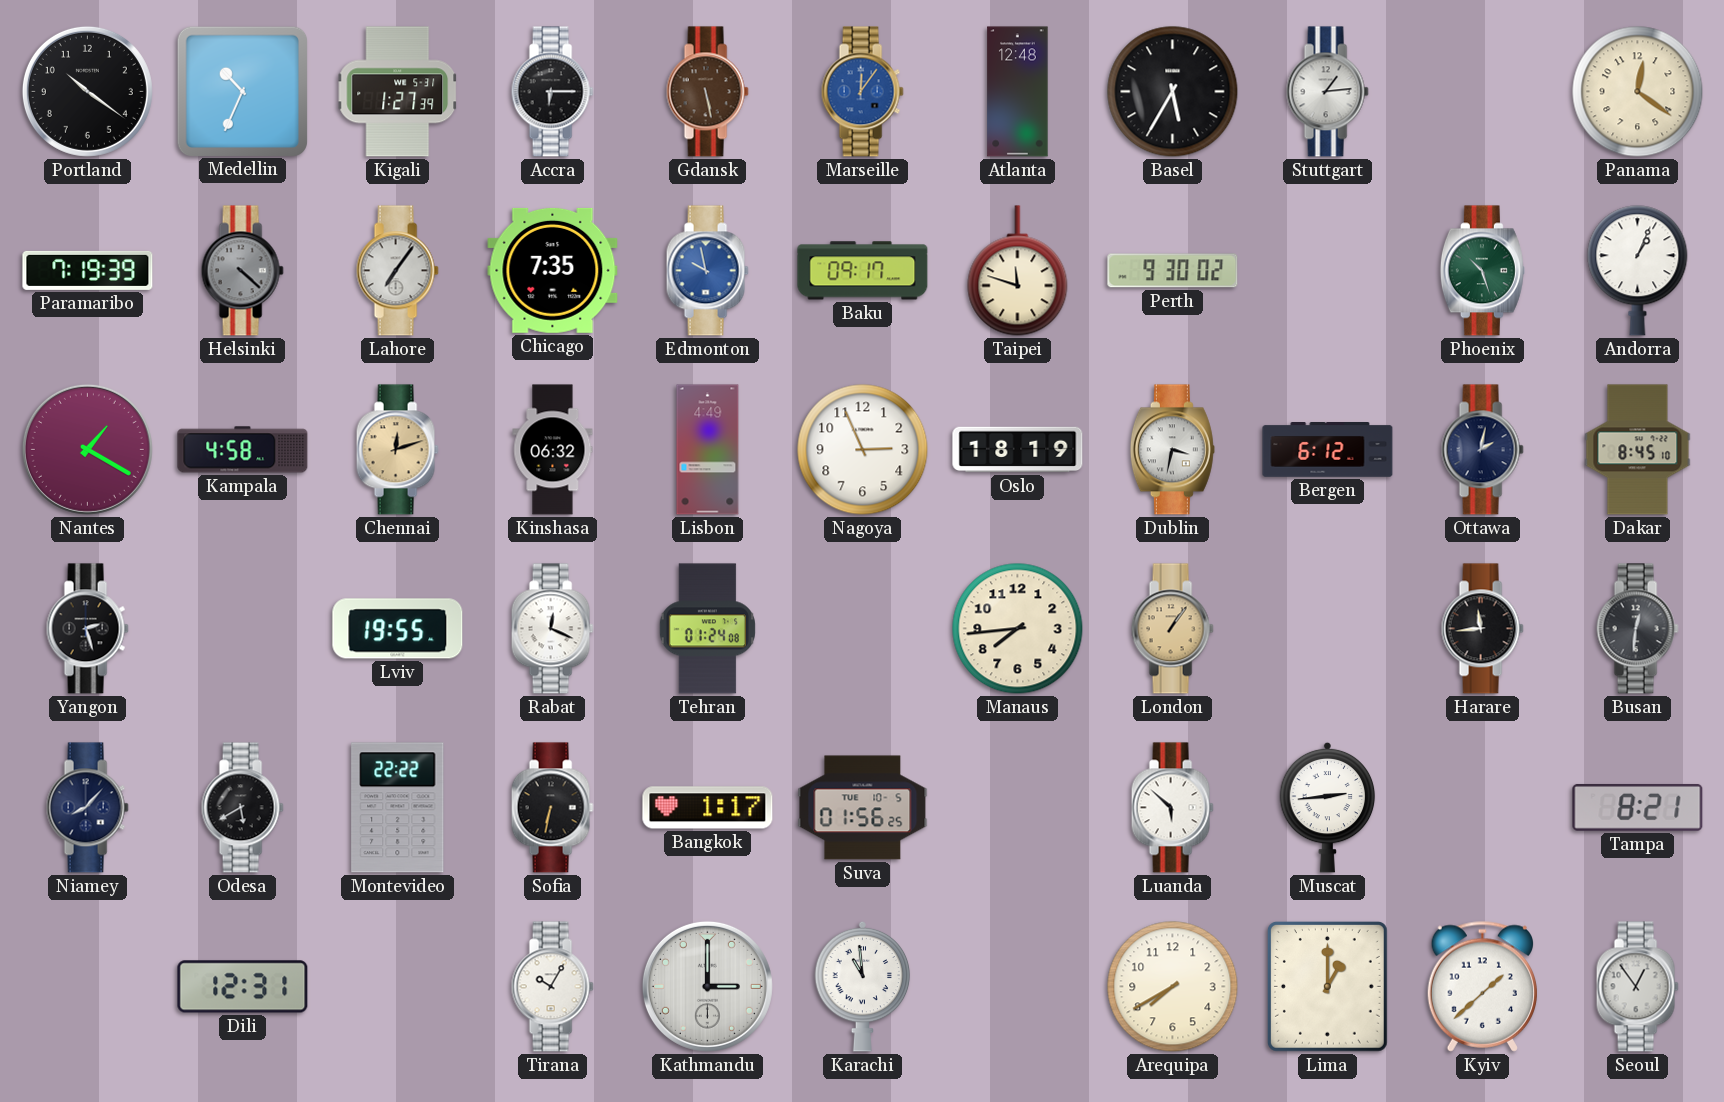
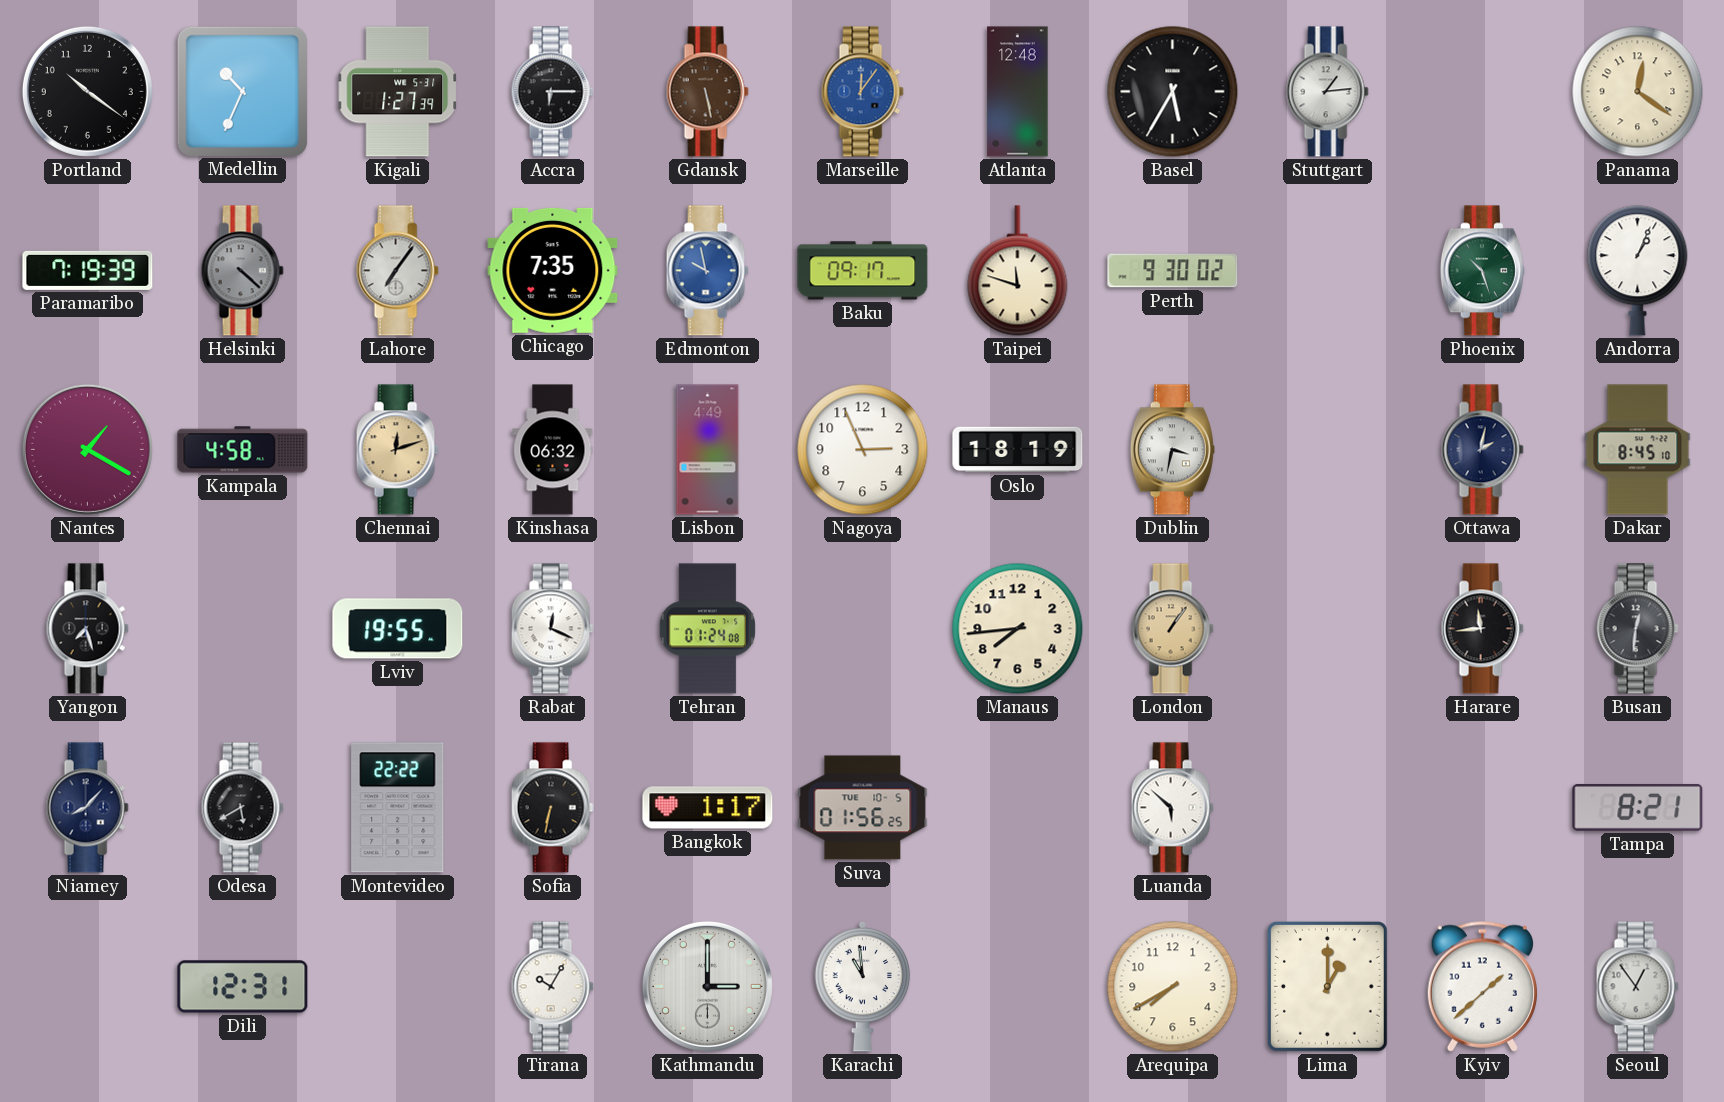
Bergen: 6:12 -> none
Yangon: 2:27 -> 7:27
Muscat: 2:44 -> none
